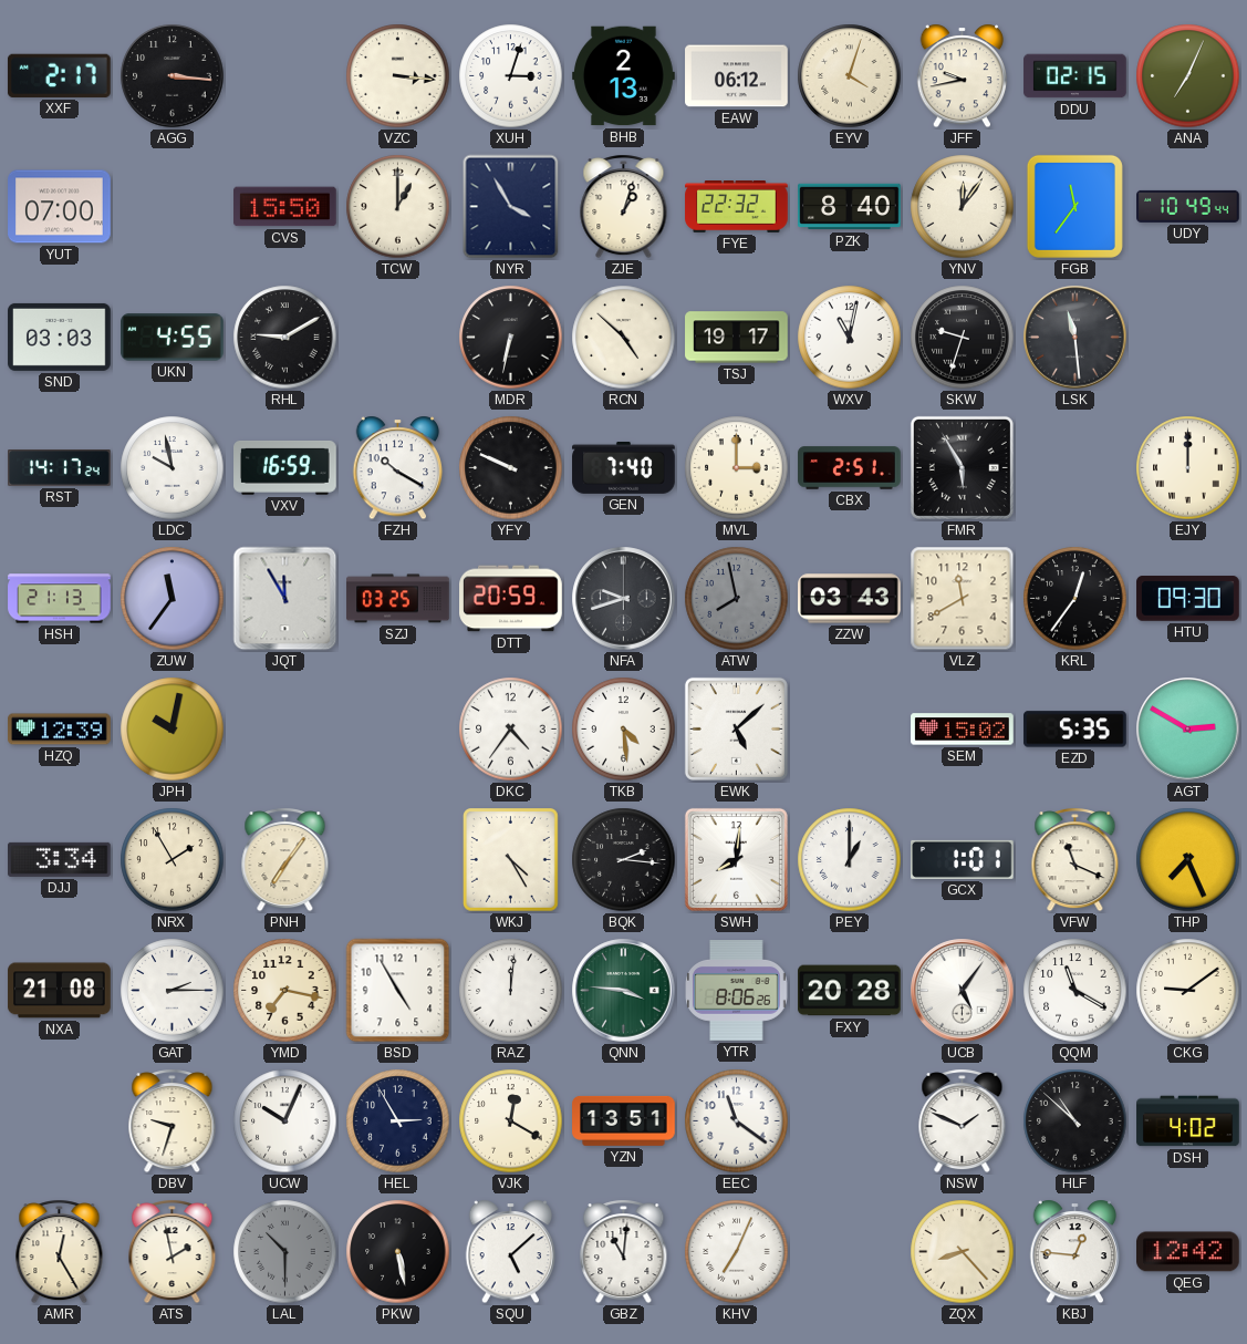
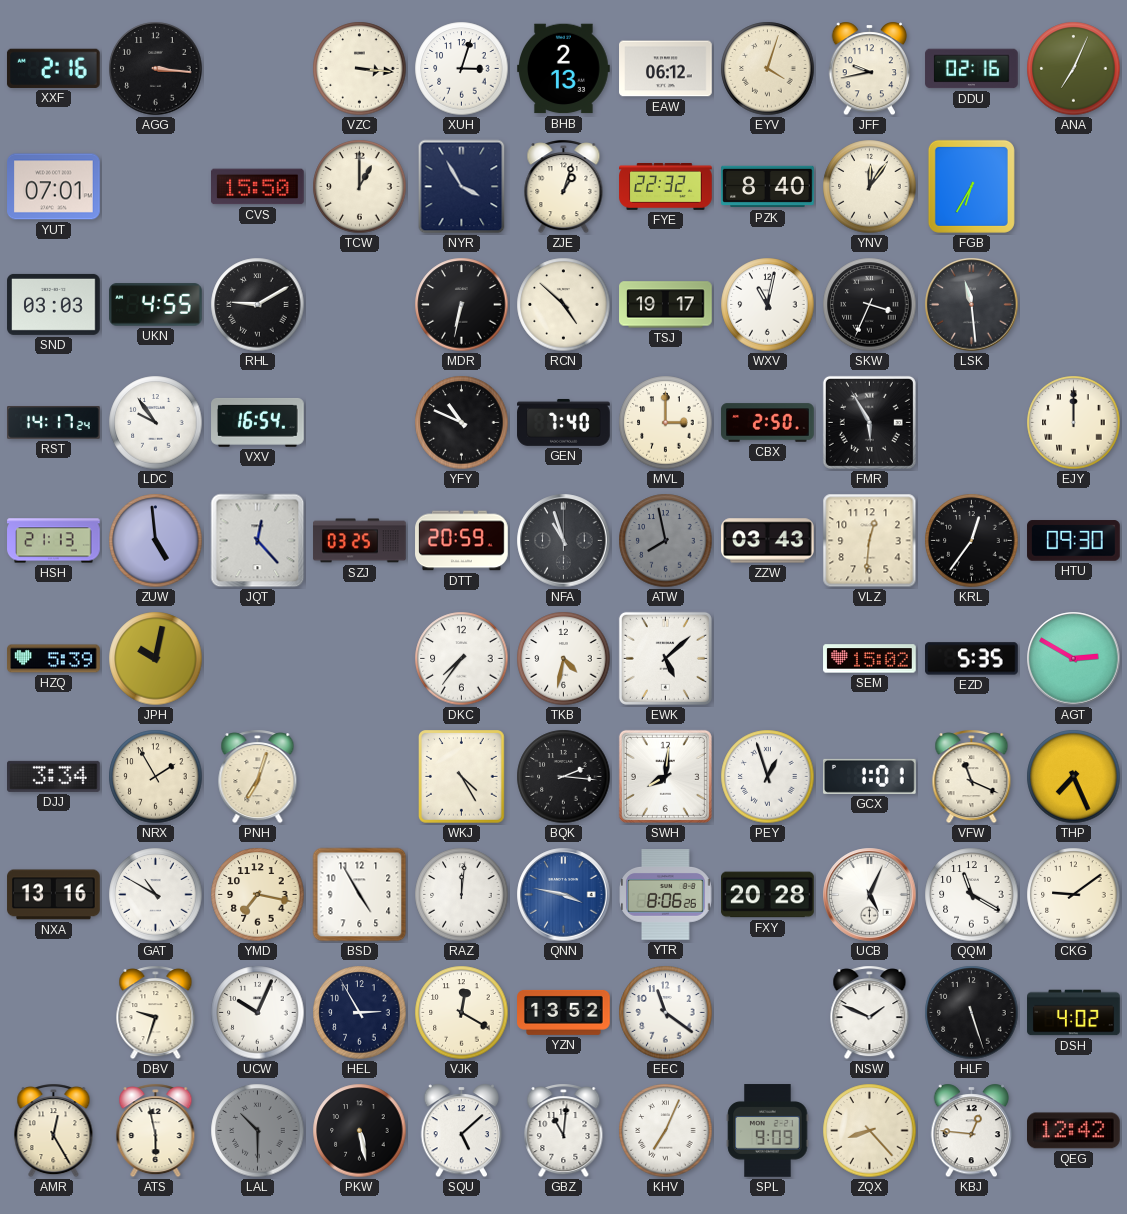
XXF: 2:17 -> 2:16
DDU: 02:15 -> 02:16
YUT: 07:00 -> 07:01
FGB: 11:36 -> 6:35
UDY: 10:49 -> none
SKW: 9:33 -> 3:34
LDC: 9:58 -> 9:54
VXV: 16:59 -> 16:54
FZH: 10:20 -> none
YFY: 9:49 -> 10:49
CBX: 2:51 -> 2:50
ZUW: 11:36 -> 4:59
JQT: 11:55 -> 12:23
NFA: 9:42 -> 10:57
VLZ: 11:40 -> 12:31
HZQ: 12:39 -> 5:39
DKC: 4:36 -> 7:36
TKB: 4:29 -> 4:32
PNH: 7:06 -> 7:03
PEY: 1:00 -> 12:57
NXA: 21:08 -> 13:16
GAT: 2:15 -> 10:50
QNN: 3:46 -> 3:47
QNN dial: green -> blue
UCB: 5:06 -> 5:04
YZN: 13:51 -> 13:52
HLF: 10:52 -> 5:27
ATS: 1:58 -> 5:58
SPL: none -> 9:09
